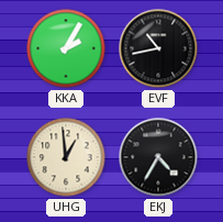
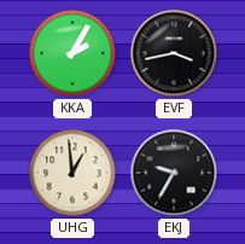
EVF: 10:43 -> 3:43
EKJ: 4:35 -> 9:35
